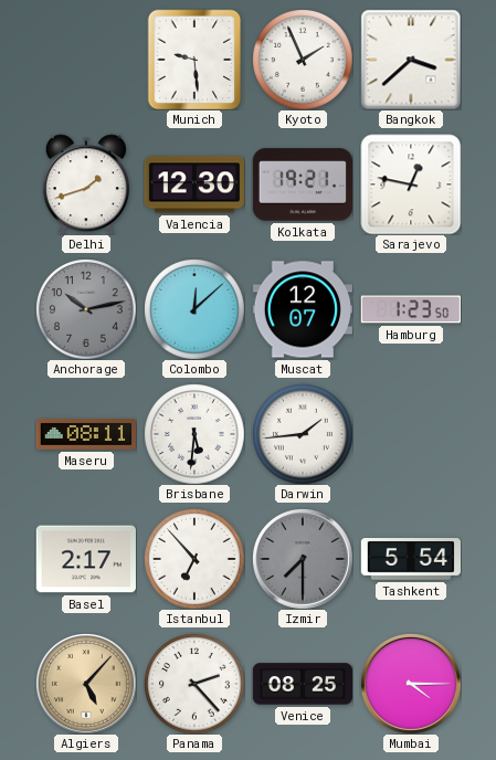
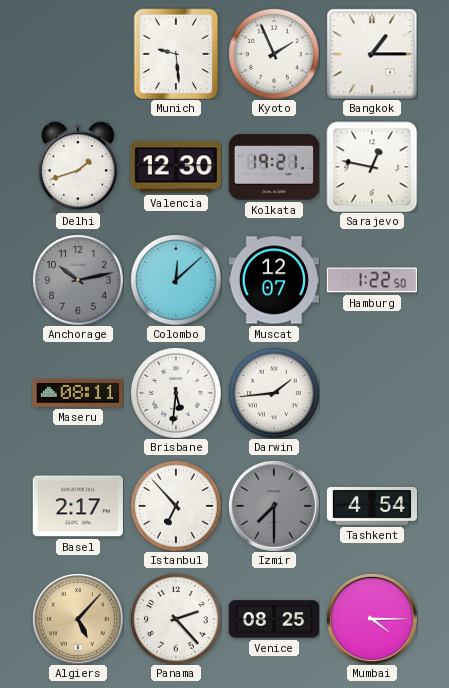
Bangkok: 3:38 -> 1:15
Hamburg: 1:23 -> 1:22
Tashkent: 5:54 -> 4:54
